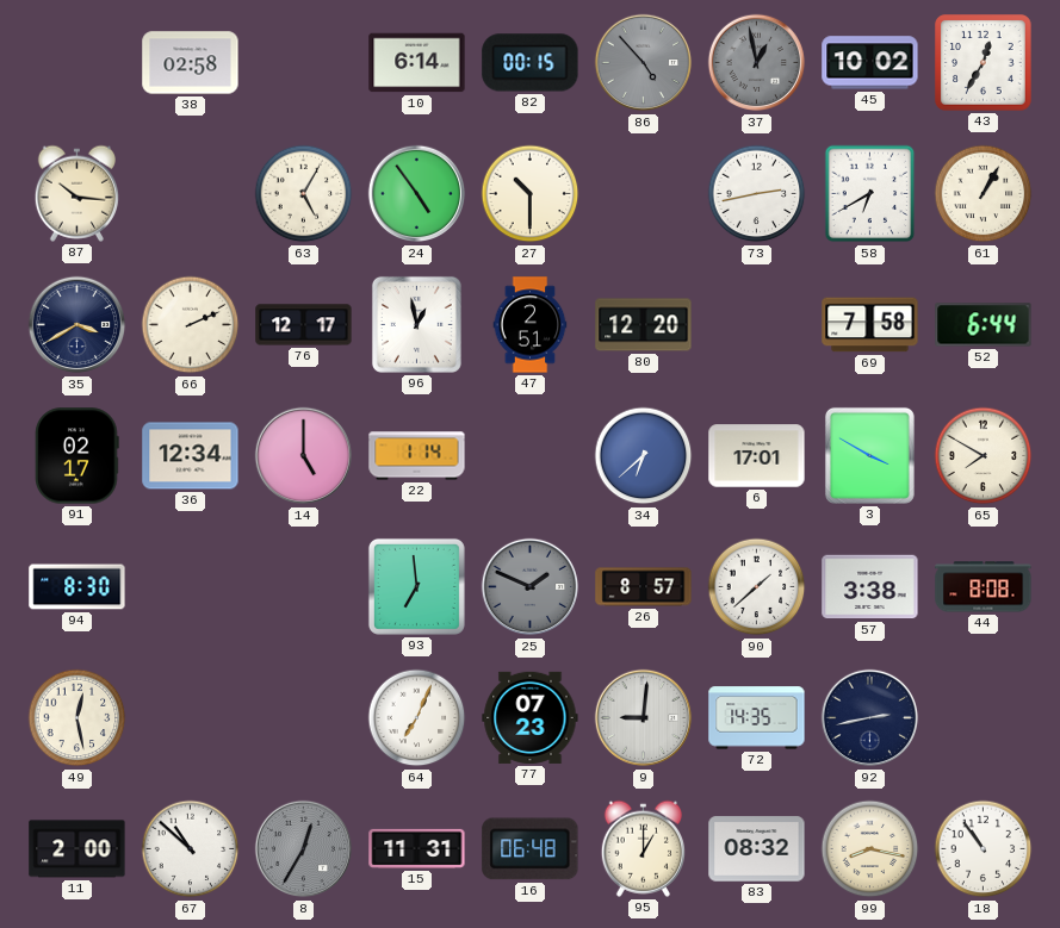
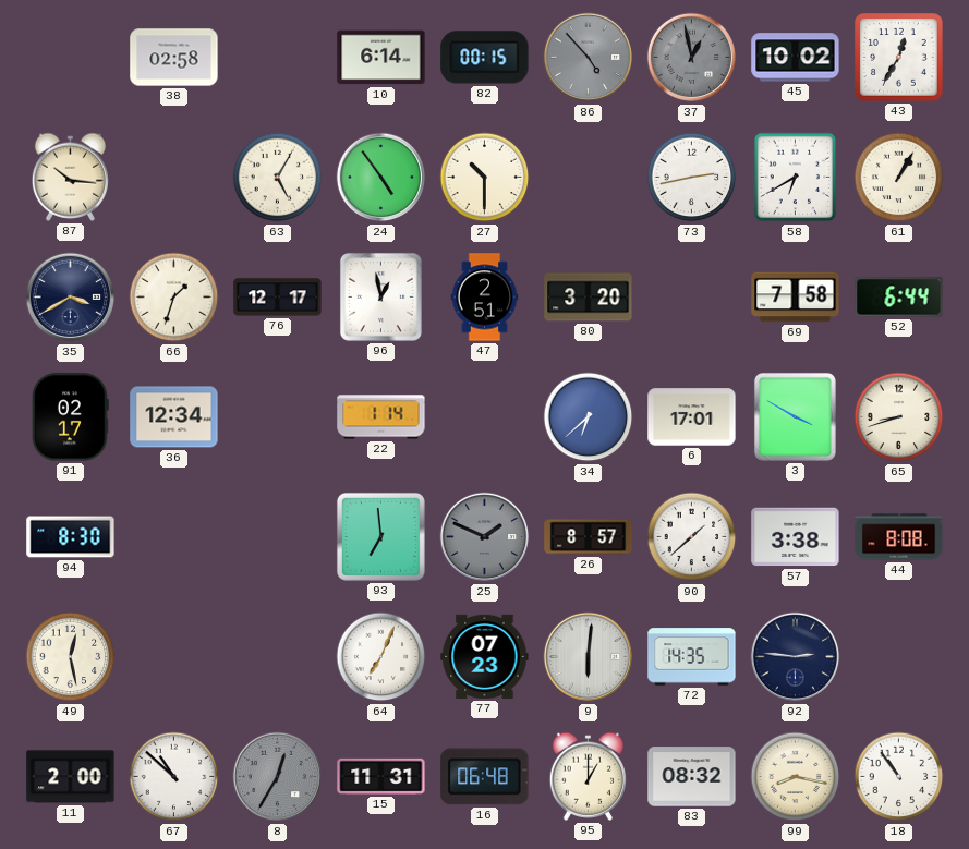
66: 2:11 -> 1:33
80: 12:20 -> 3:20
14: 5:00 -> none
65: 7:50 -> 8:42
9: 9:01 -> 6:01
92: 2:43 -> 2:46
